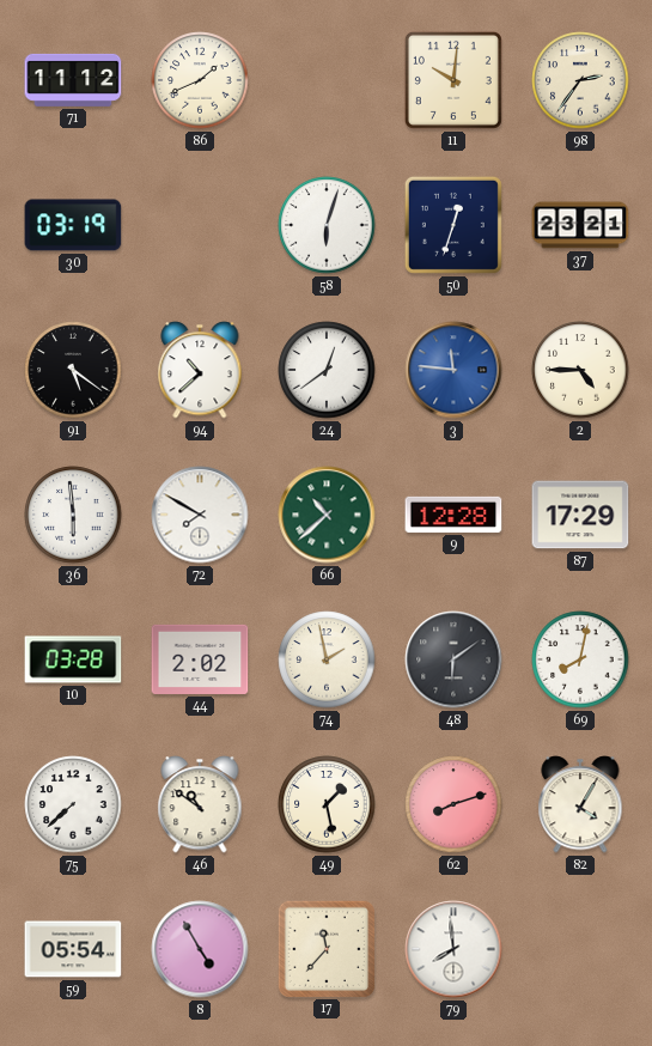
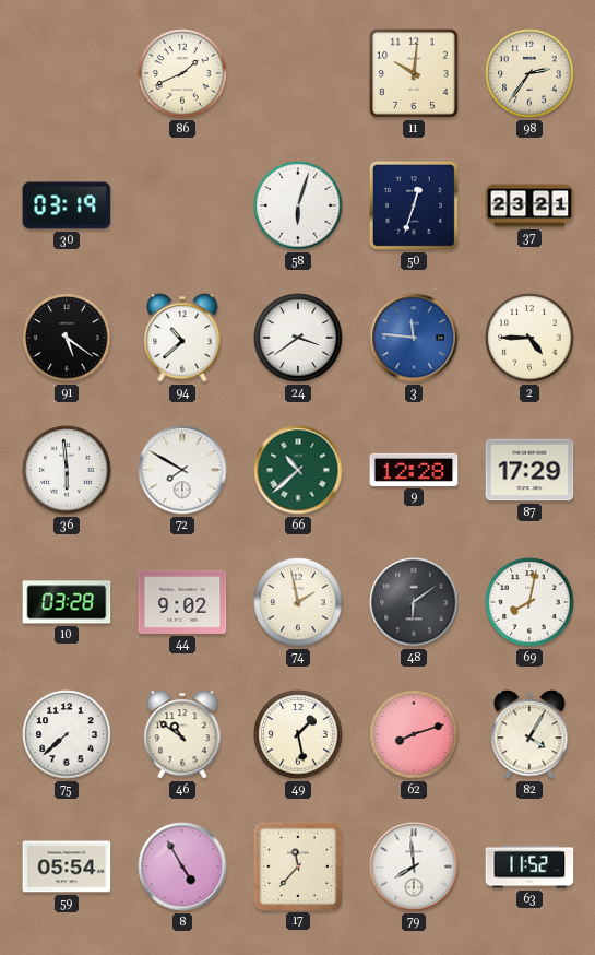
71: 11:12 -> none
24: 12:39 -> 3:39
44: 2:02 -> 9:02
63: none -> 11:52
